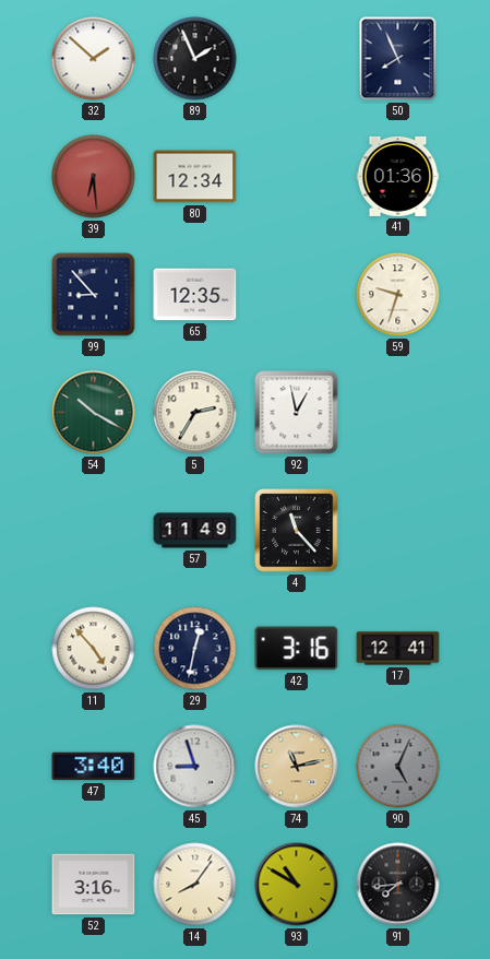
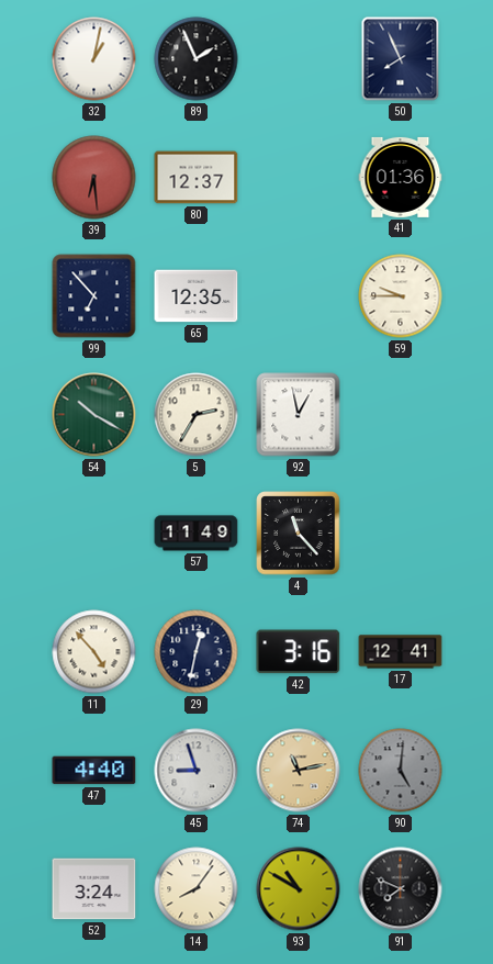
32: 1:52 -> 1:02
80: 12:34 -> 12:37
99: 8:53 -> 6:53
59: 9:33 -> 9:45
47: 3:40 -> 4:40
90: 5:04 -> 5:01
52: 3:16 -> 3:24
91: 7:44 -> 7:49
